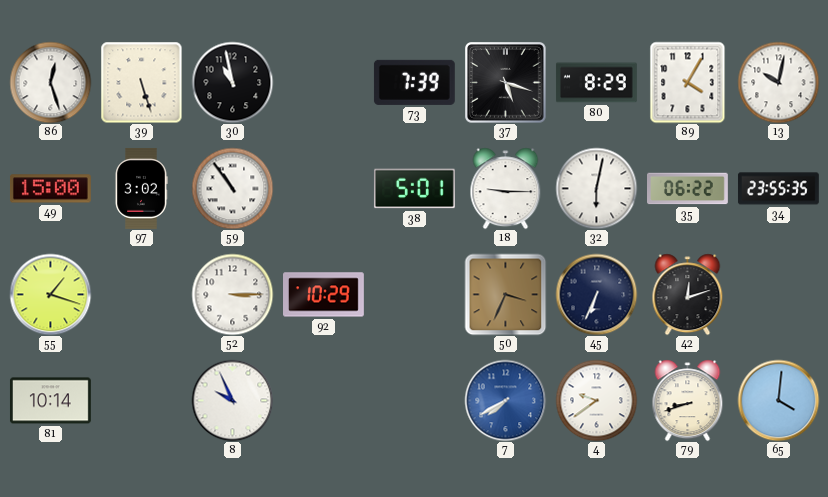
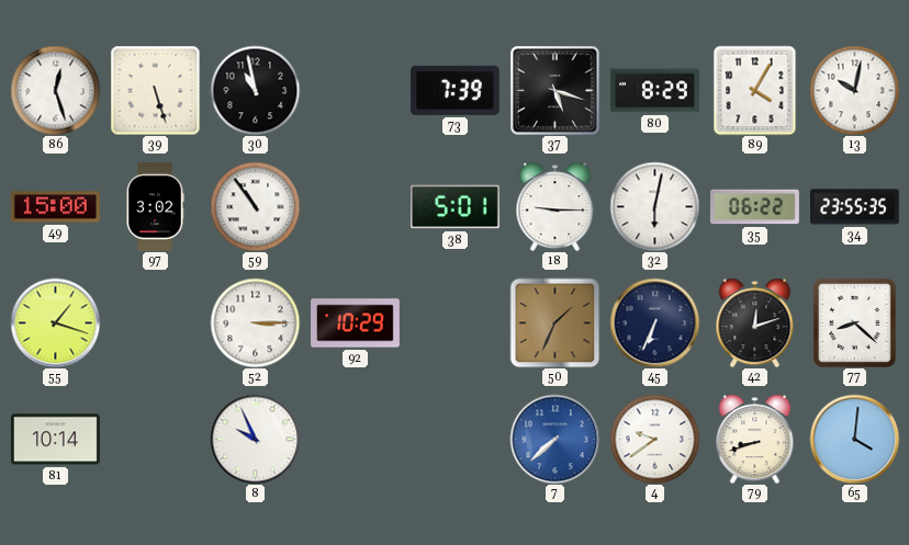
50: 3:34 -> 1:34
77: none -> 8:22
7: 7:40 -> 7:38
